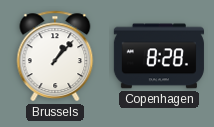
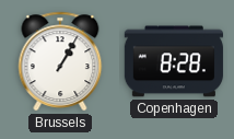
Brussels: 1:07 -> 1:05
